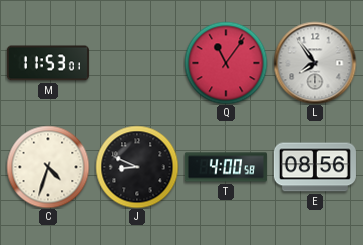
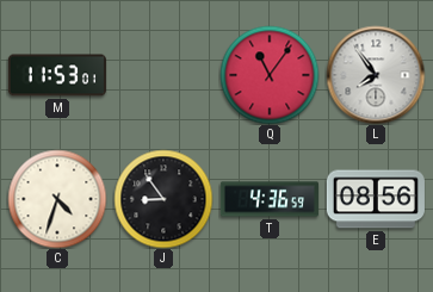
J: 8:49 -> 8:54
T: 4:00 -> 4:36
